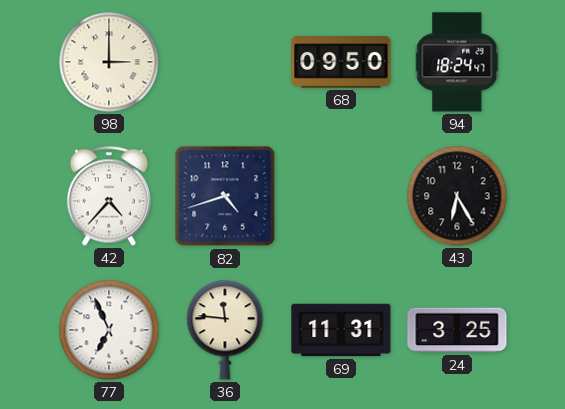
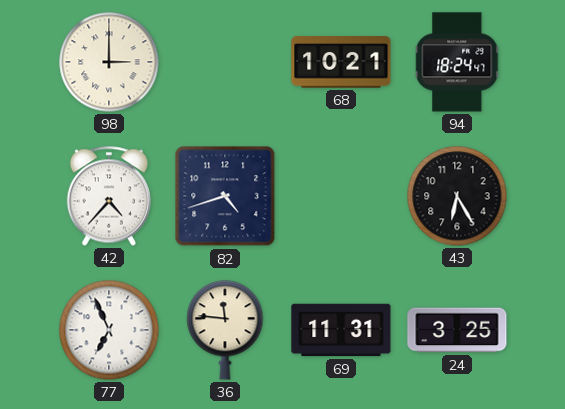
68: 09:50 -> 10:21
